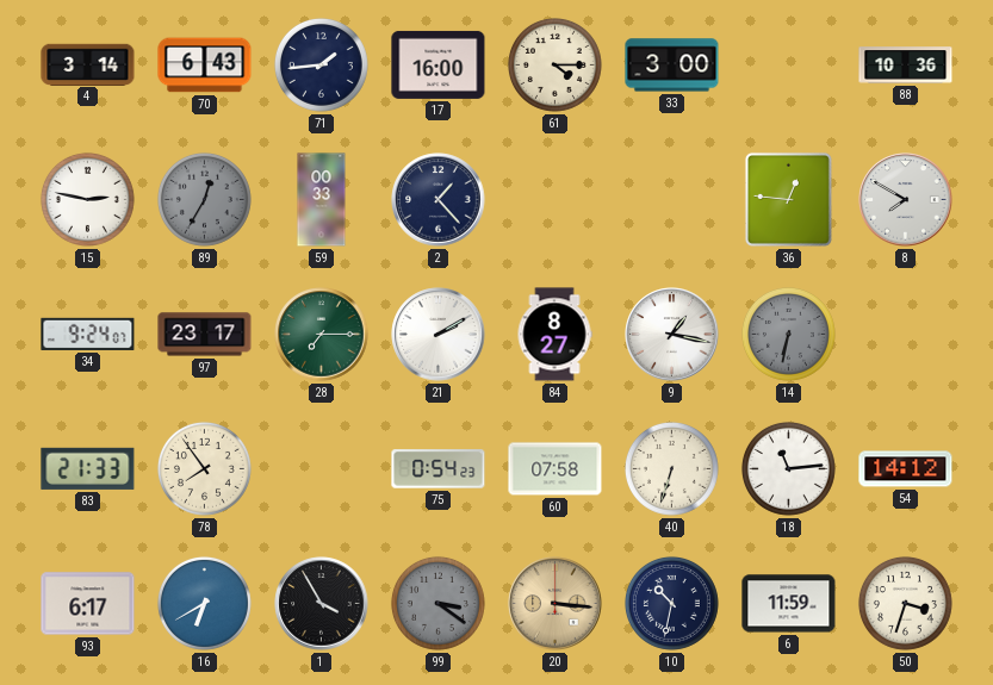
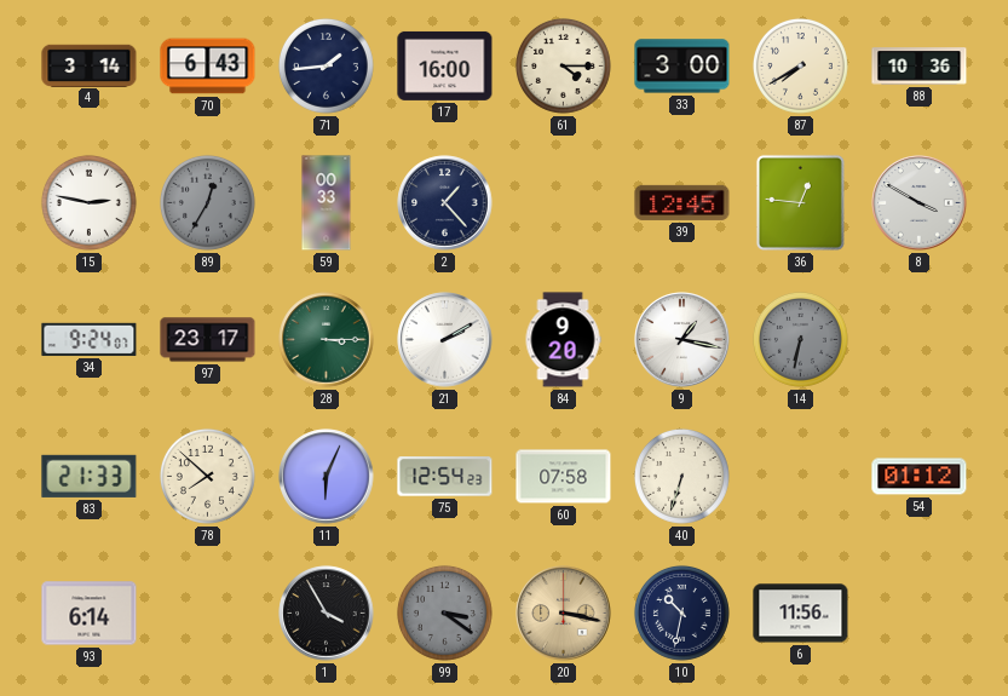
87: none -> 7:40
39: none -> 12:45
8: 7:50 -> 3:50
28: 7:15 -> 3:15
84: 8:27 -> 9:20
78: 7:54 -> 7:52
11: none -> 6:04
75: 0:54 -> 12:54
18: 11:14 -> none
54: 14:12 -> 01:12
93: 6:17 -> 6:14
16: 6:40 -> none
20: 3:16 -> 3:17
6: 11:59 -> 11:56
50: 3:33 -> none
